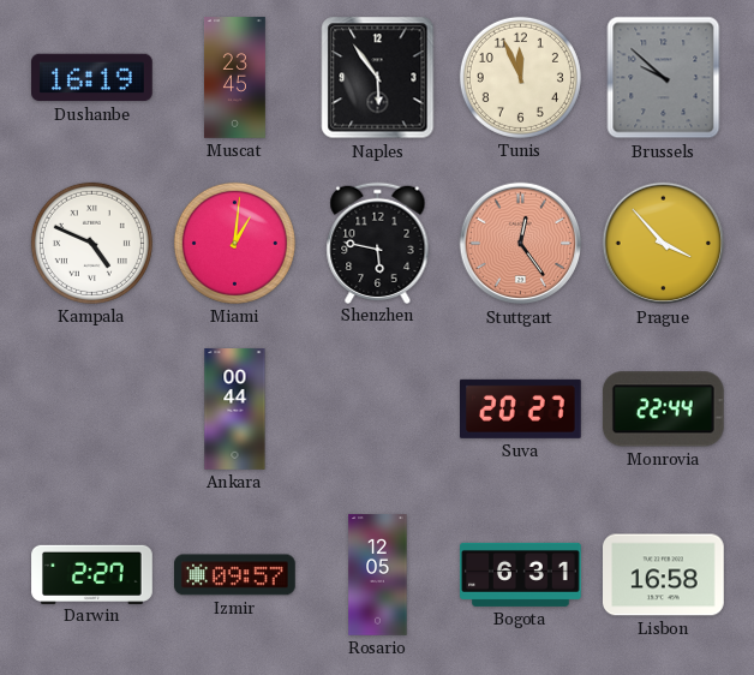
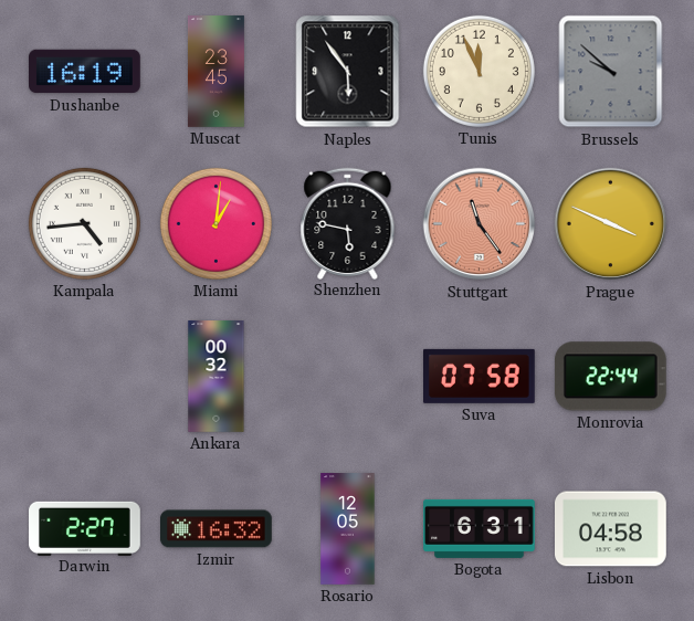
Kampala: 4:49 -> 4:44
Stuttgart: 12:24 -> 11:24
Prague: 3:53 -> 3:49
Ankara: 00:44 -> 00:32
Suva: 20:27 -> 07:58
Izmir: 09:57 -> 16:32
Lisbon: 16:58 -> 04:58
